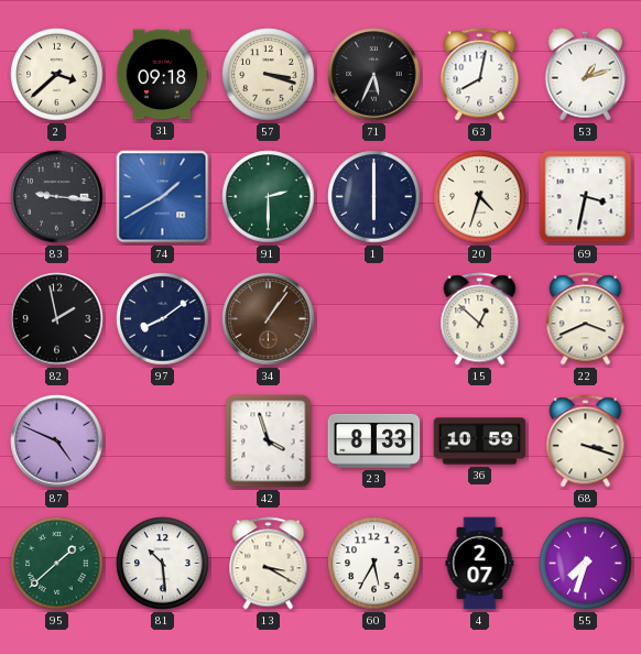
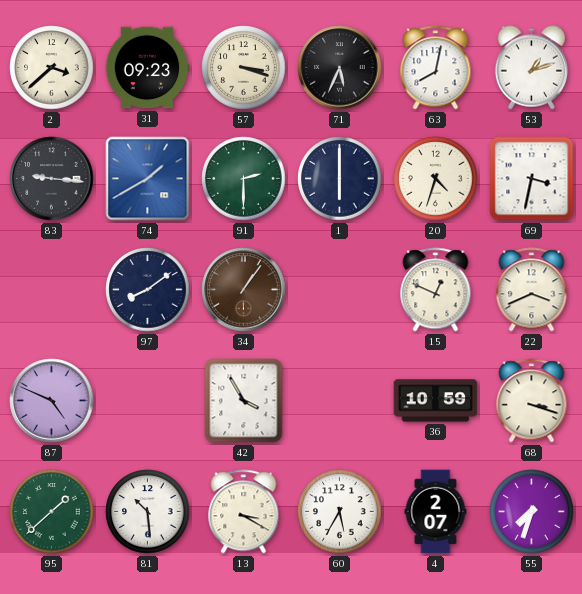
31: 09:18 -> 09:23
82: 1:58 -> none
15: 12:52 -> 12:49
42: 3:57 -> 3:55
23: 8:33 -> none
